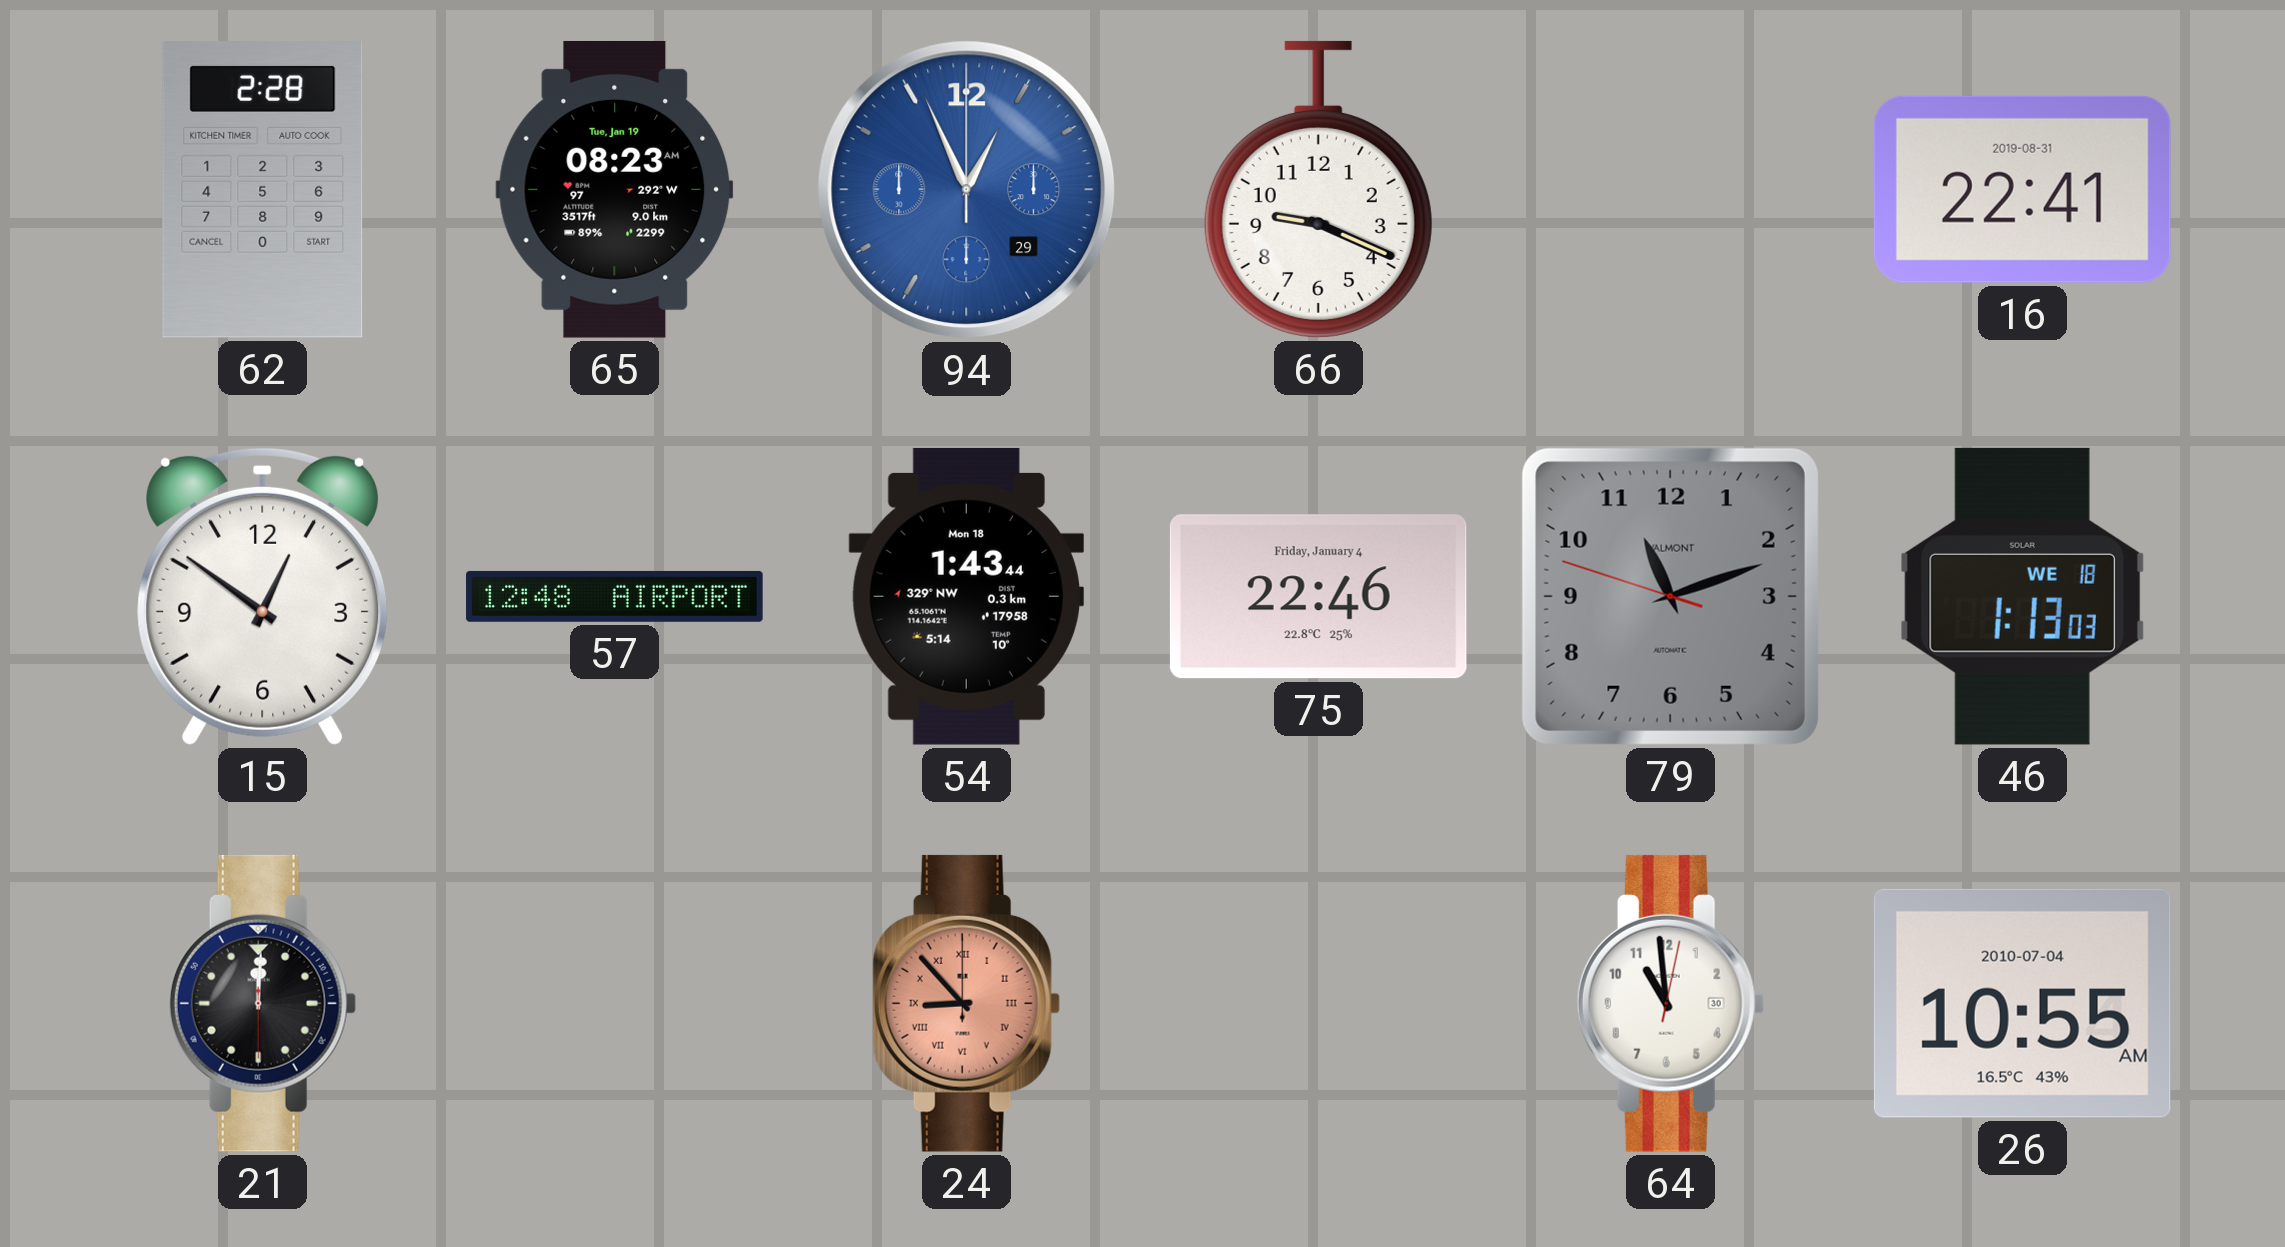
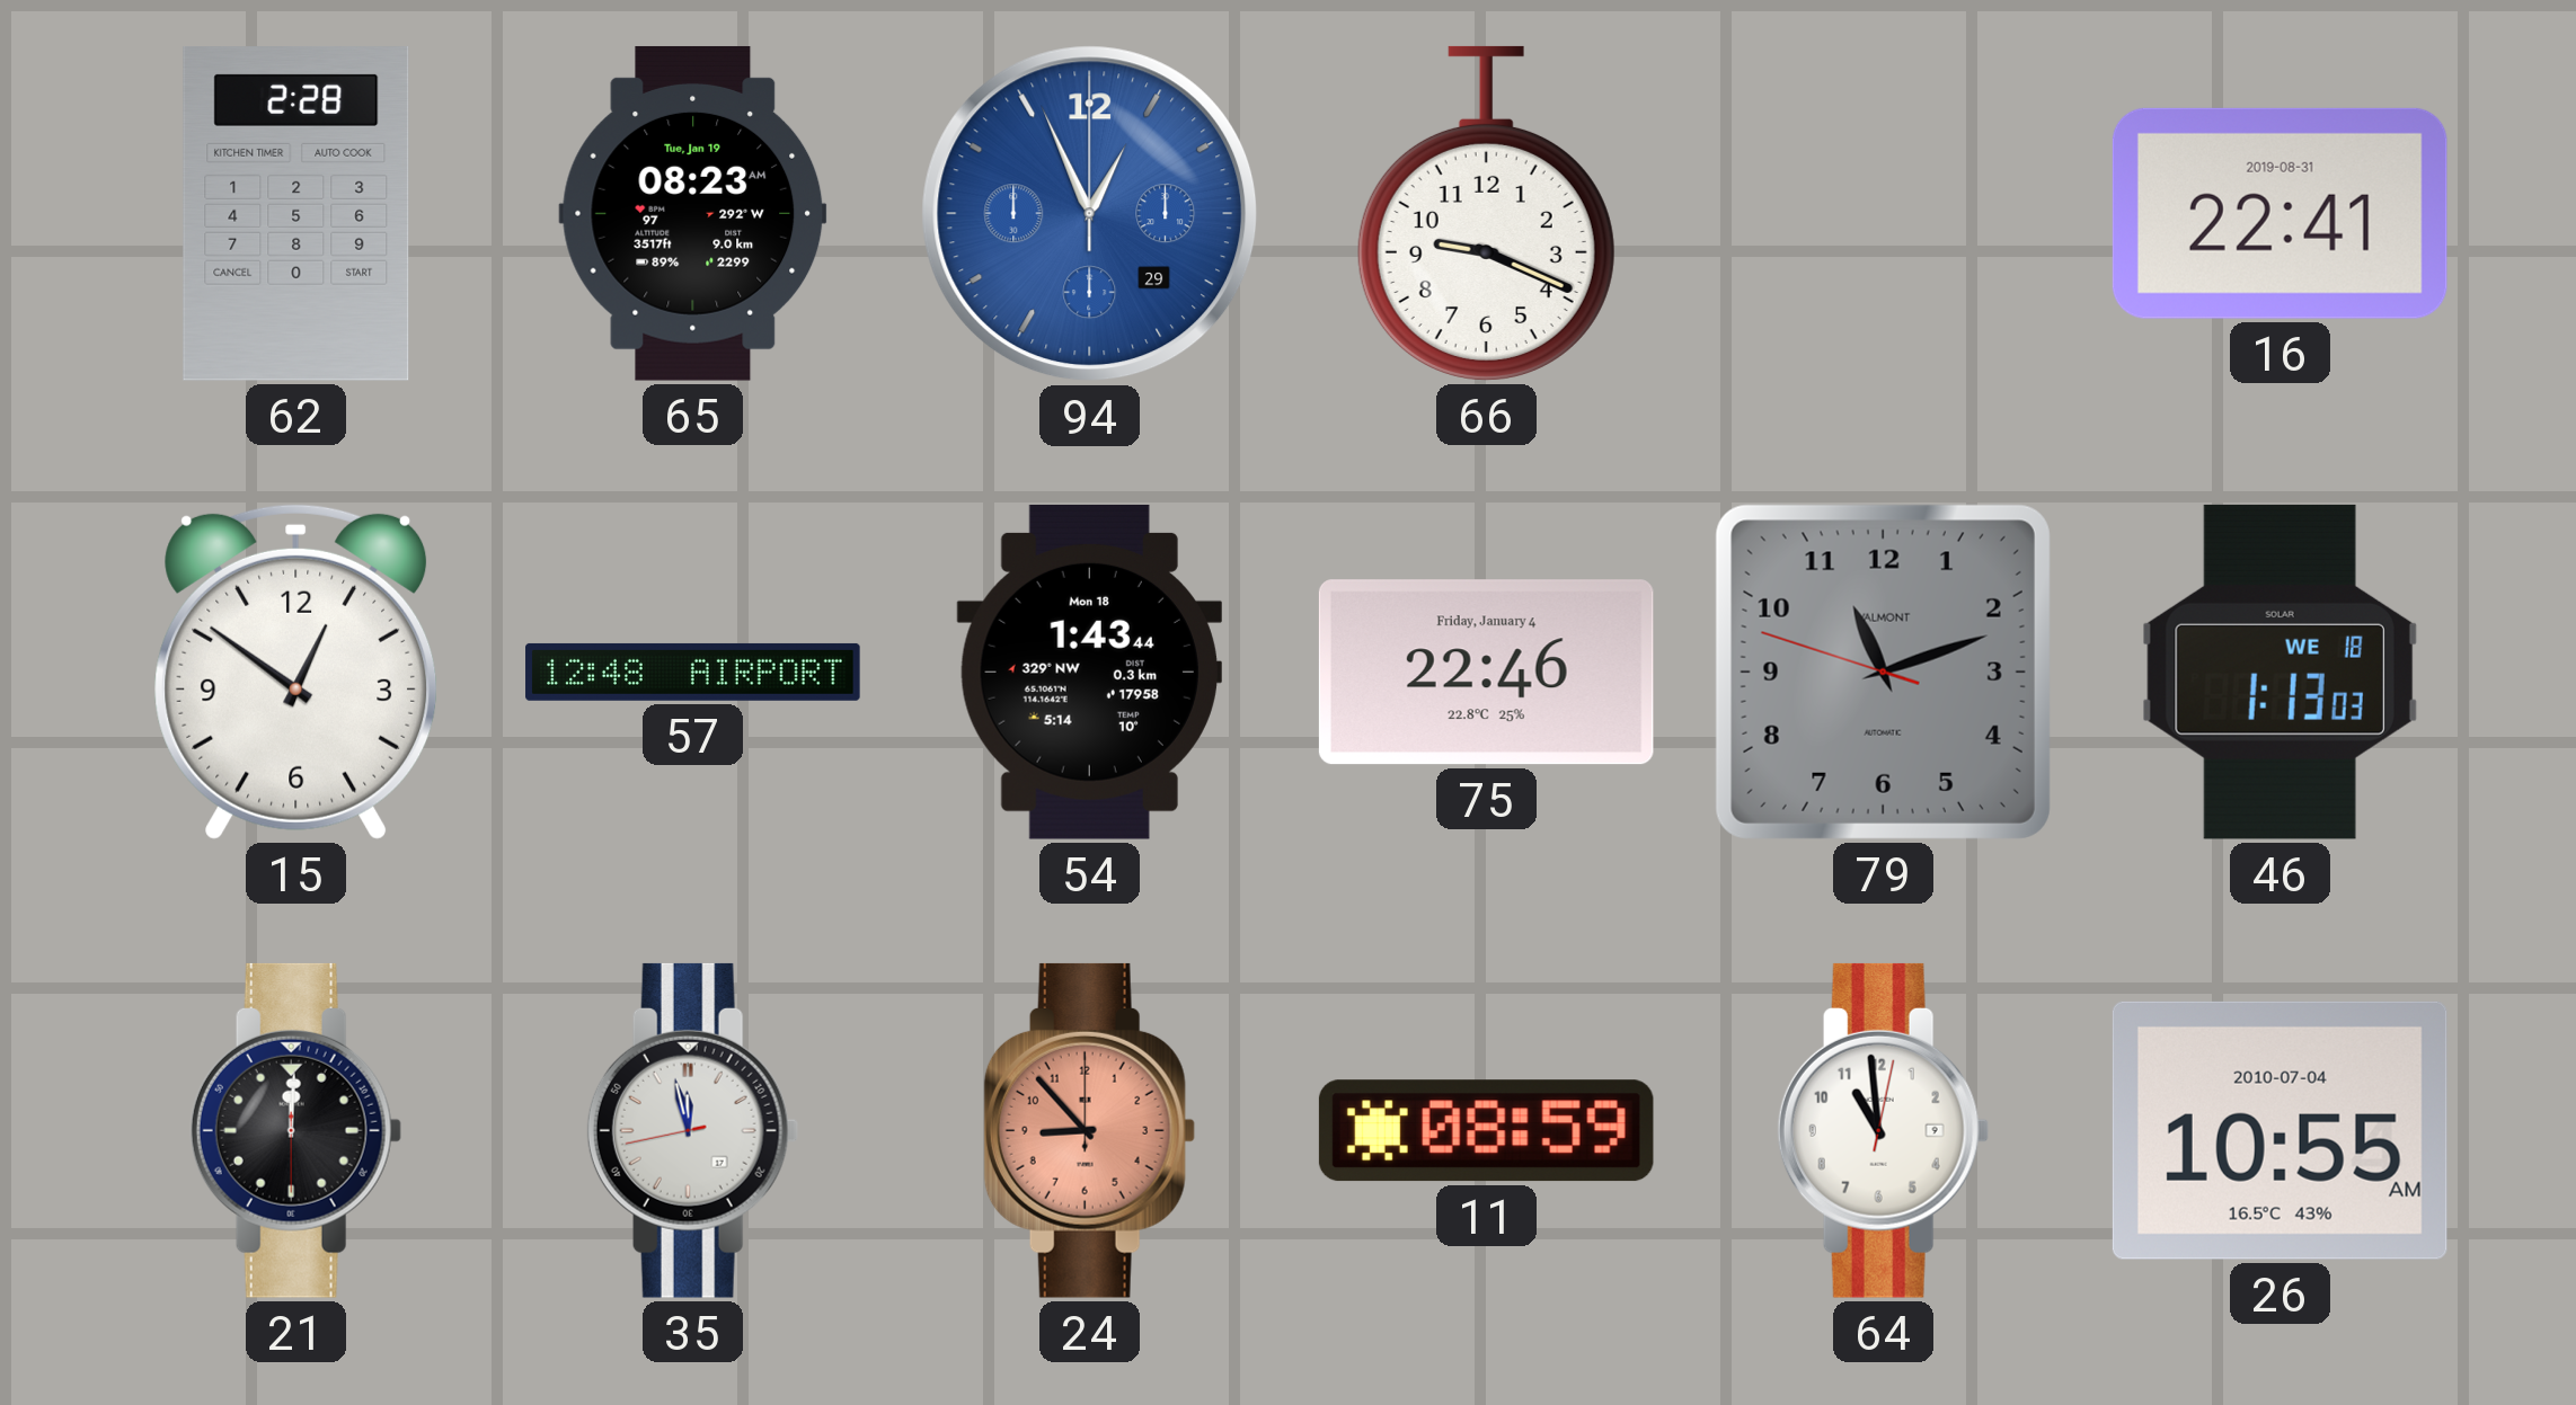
35: none -> 11:57
24 numerals: Roman -> Arabic
11: none -> 08:59
64 date: 30 -> 9
